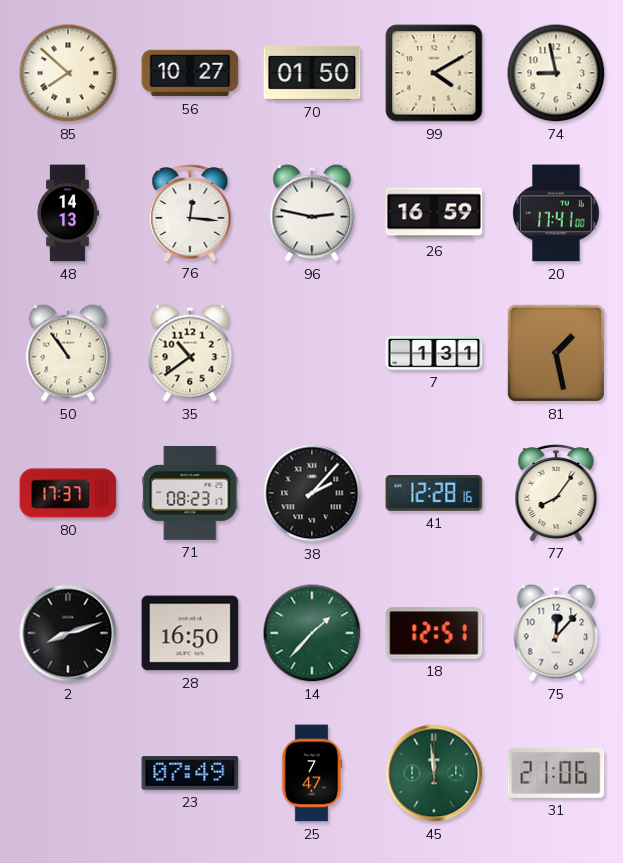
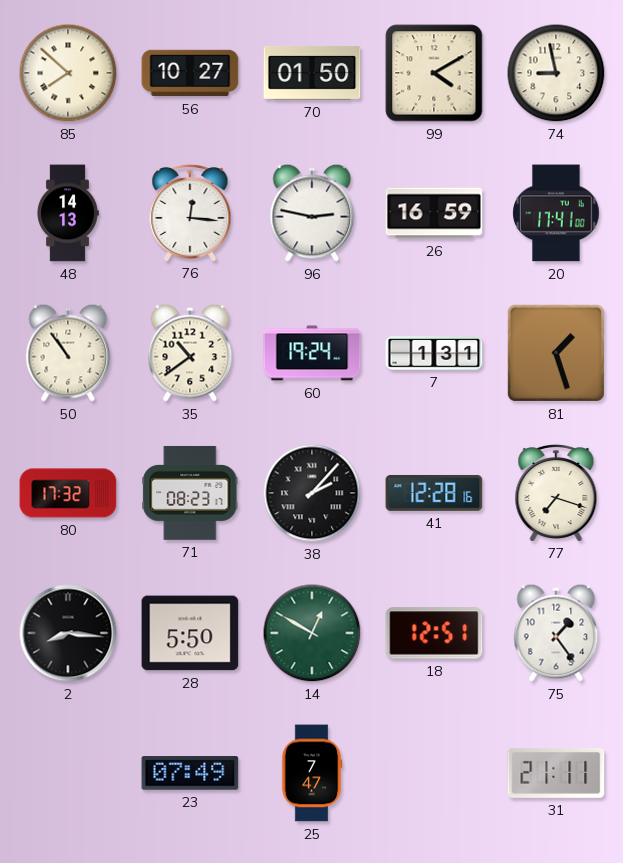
60: none -> 19:24
81: 1:28 -> 1:27
80: 17:37 -> 17:32
77: 8:06 -> 7:18
2: 8:12 -> 8:16
28: 16:50 -> 5:50
14: 1:37 -> 12:50
75: 12:07 -> 1:24
45: 11:59 -> none
31: 21:06 -> 21:11
